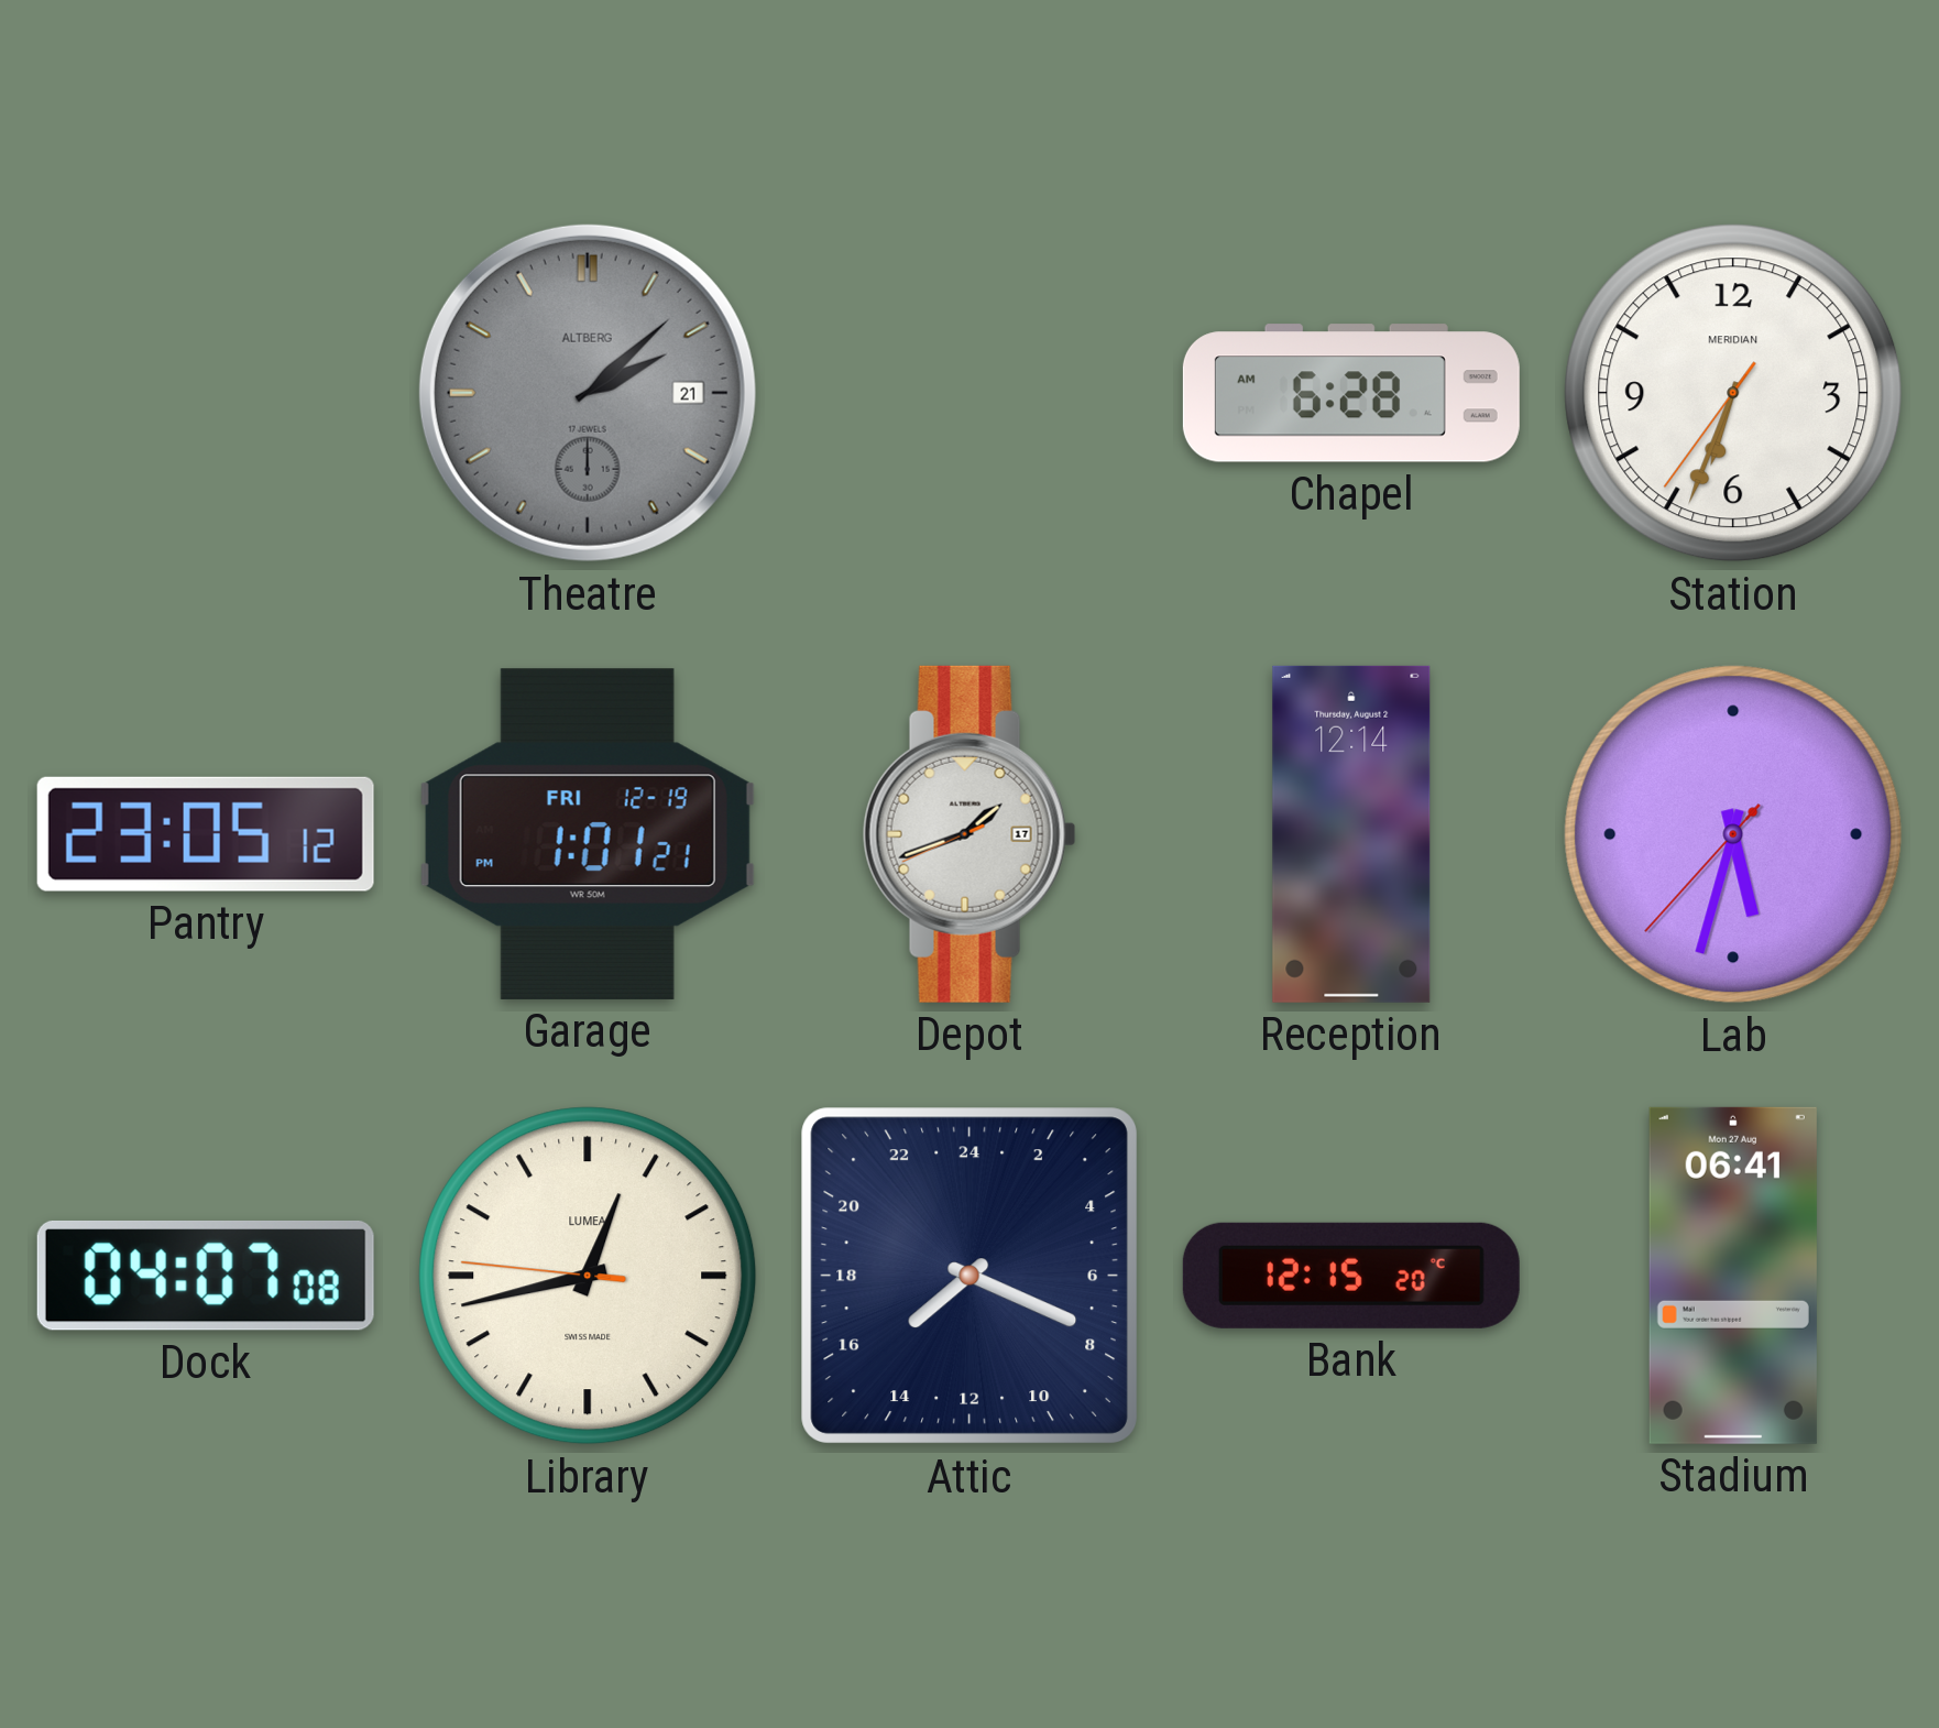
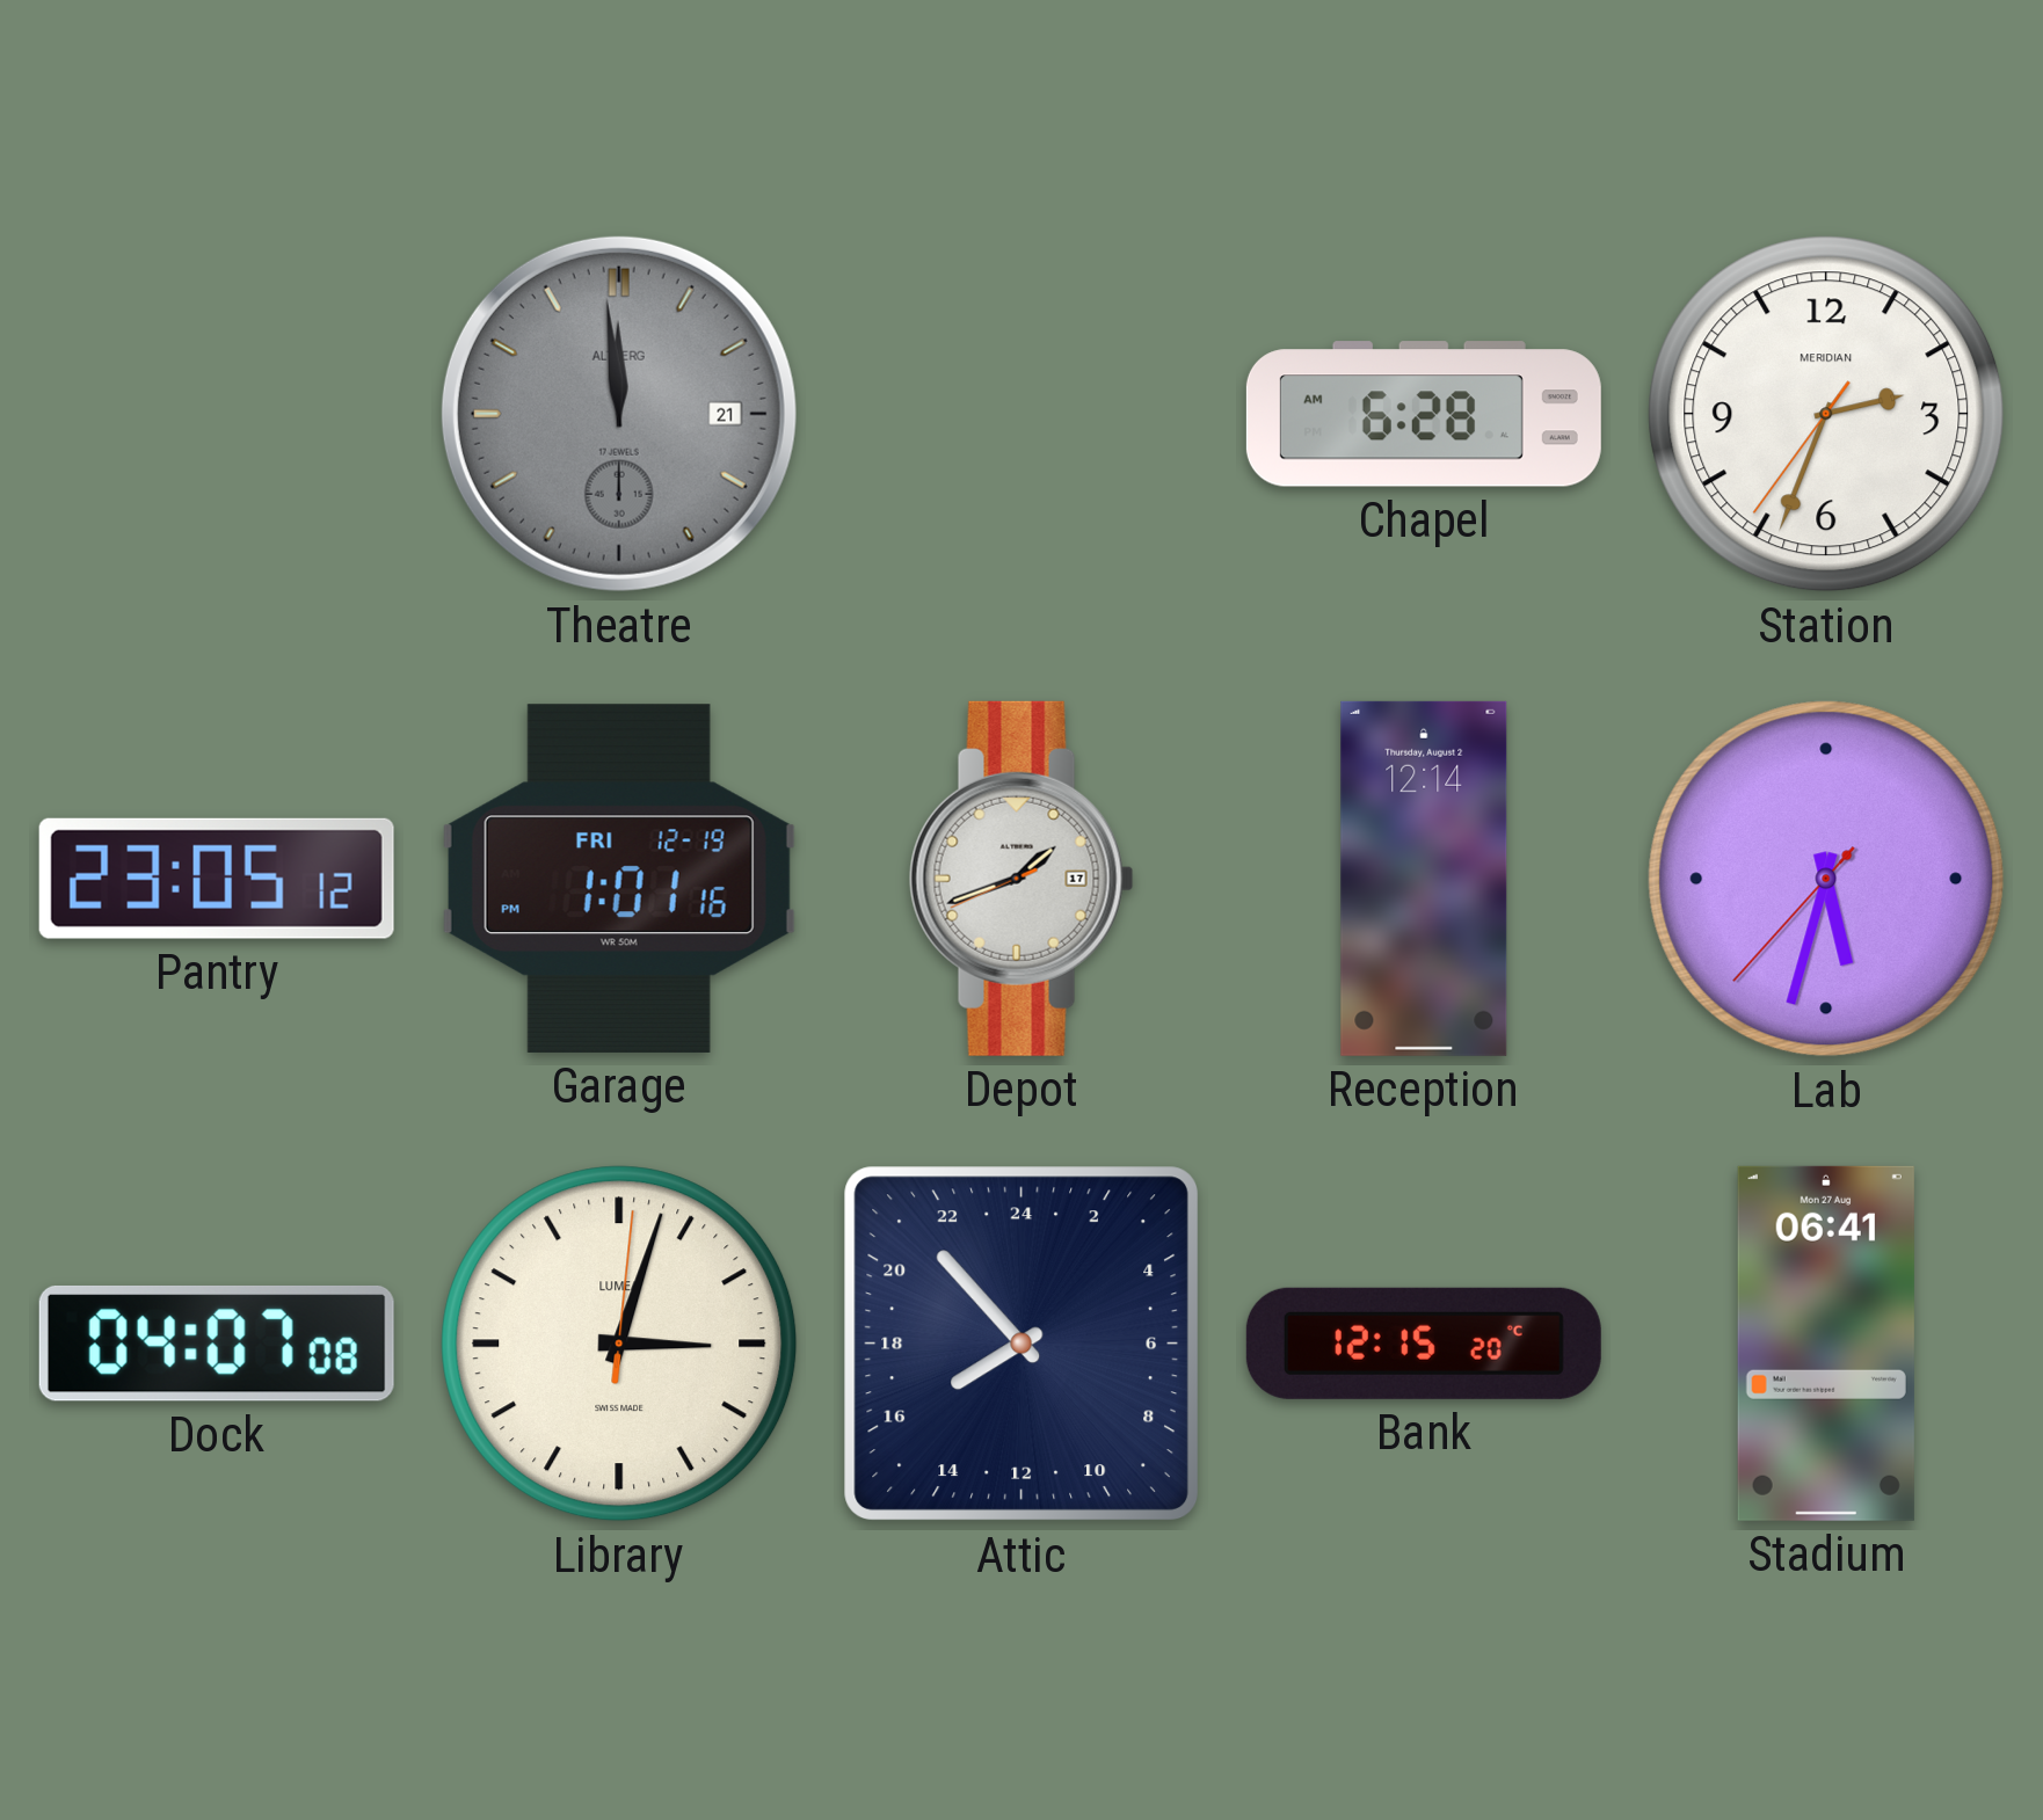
Theatre: 2:08 -> 11:59
Station: 6:33 -> 2:33
Garage: 1:01:21 PM -> 1:01:16 PM
Library: 12:42 -> 3:03
Attic: 15:19 -> 15:53
